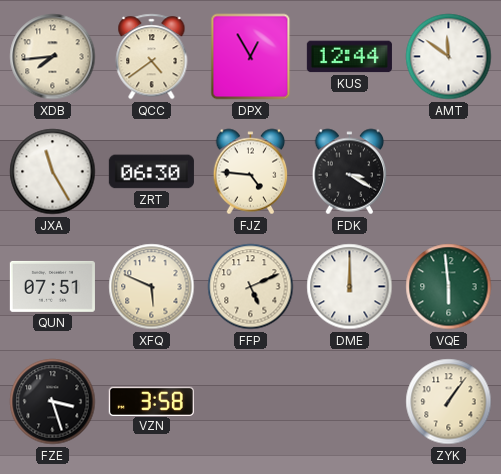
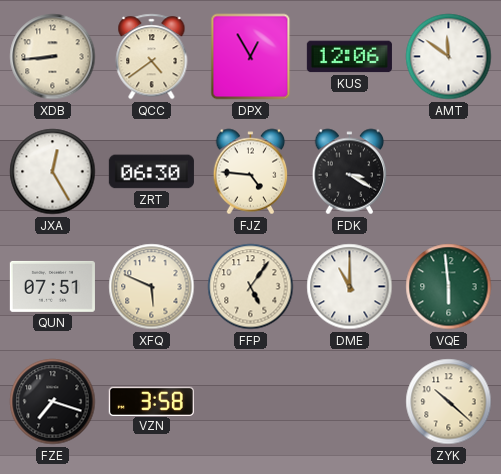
XDB: 7:44 -> 8:44
KUS: 12:44 -> 12:06
JXA: 11:25 -> 12:25
FFP: 5:11 -> 5:06
DME: 12:00 -> 11:00
FZE: 3:27 -> 7:18
ZYK: 1:06 -> 10:22
